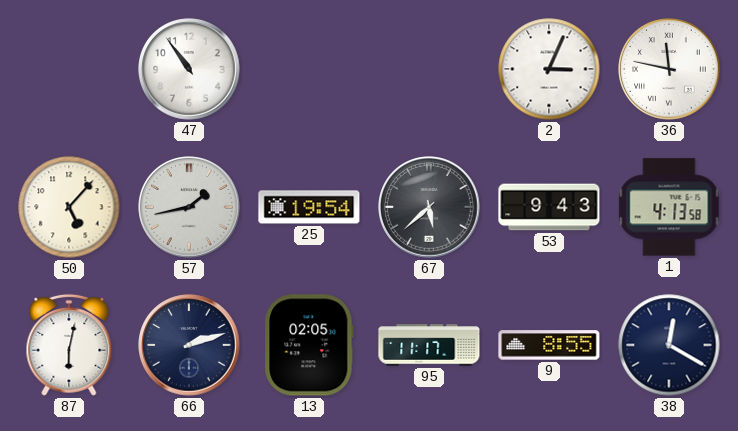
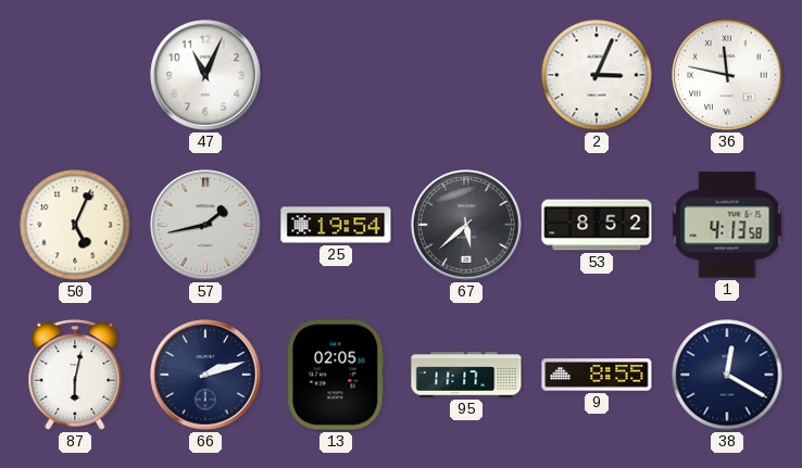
47: 10:54 -> 11:04
50: 5:07 -> 5:04
53: 9:43 -> 8:52
